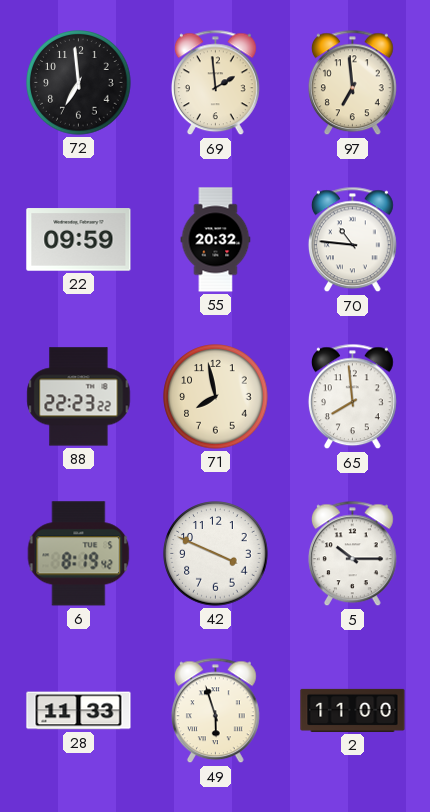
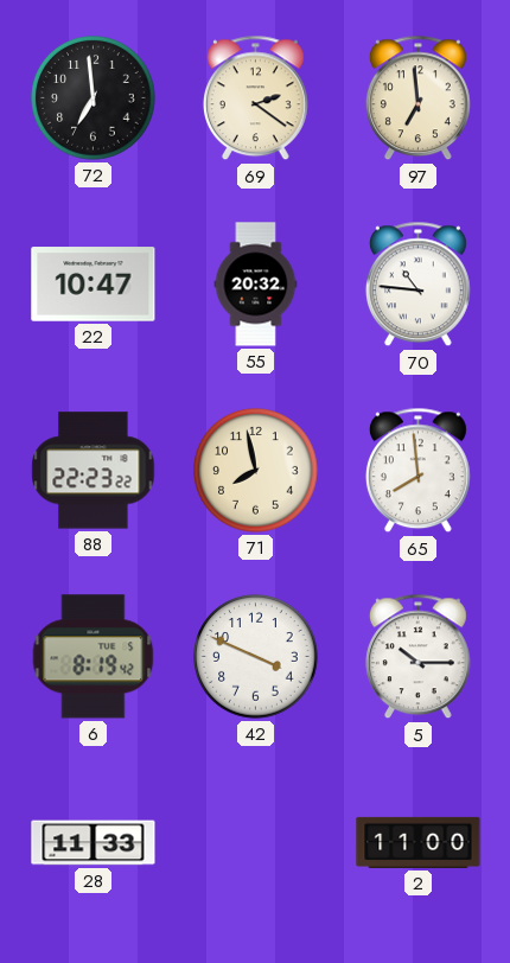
69: 1:59 -> 2:21
22: 09:59 -> 10:47
49: 5:57 -> none
